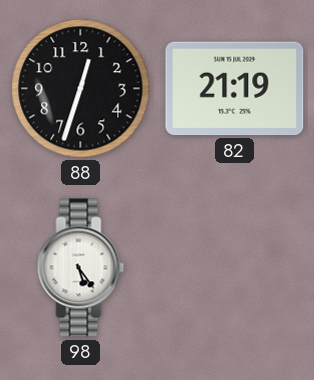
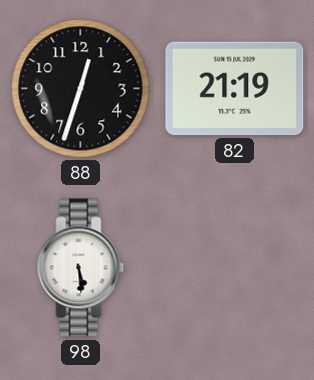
98: 5:24 -> 5:29
